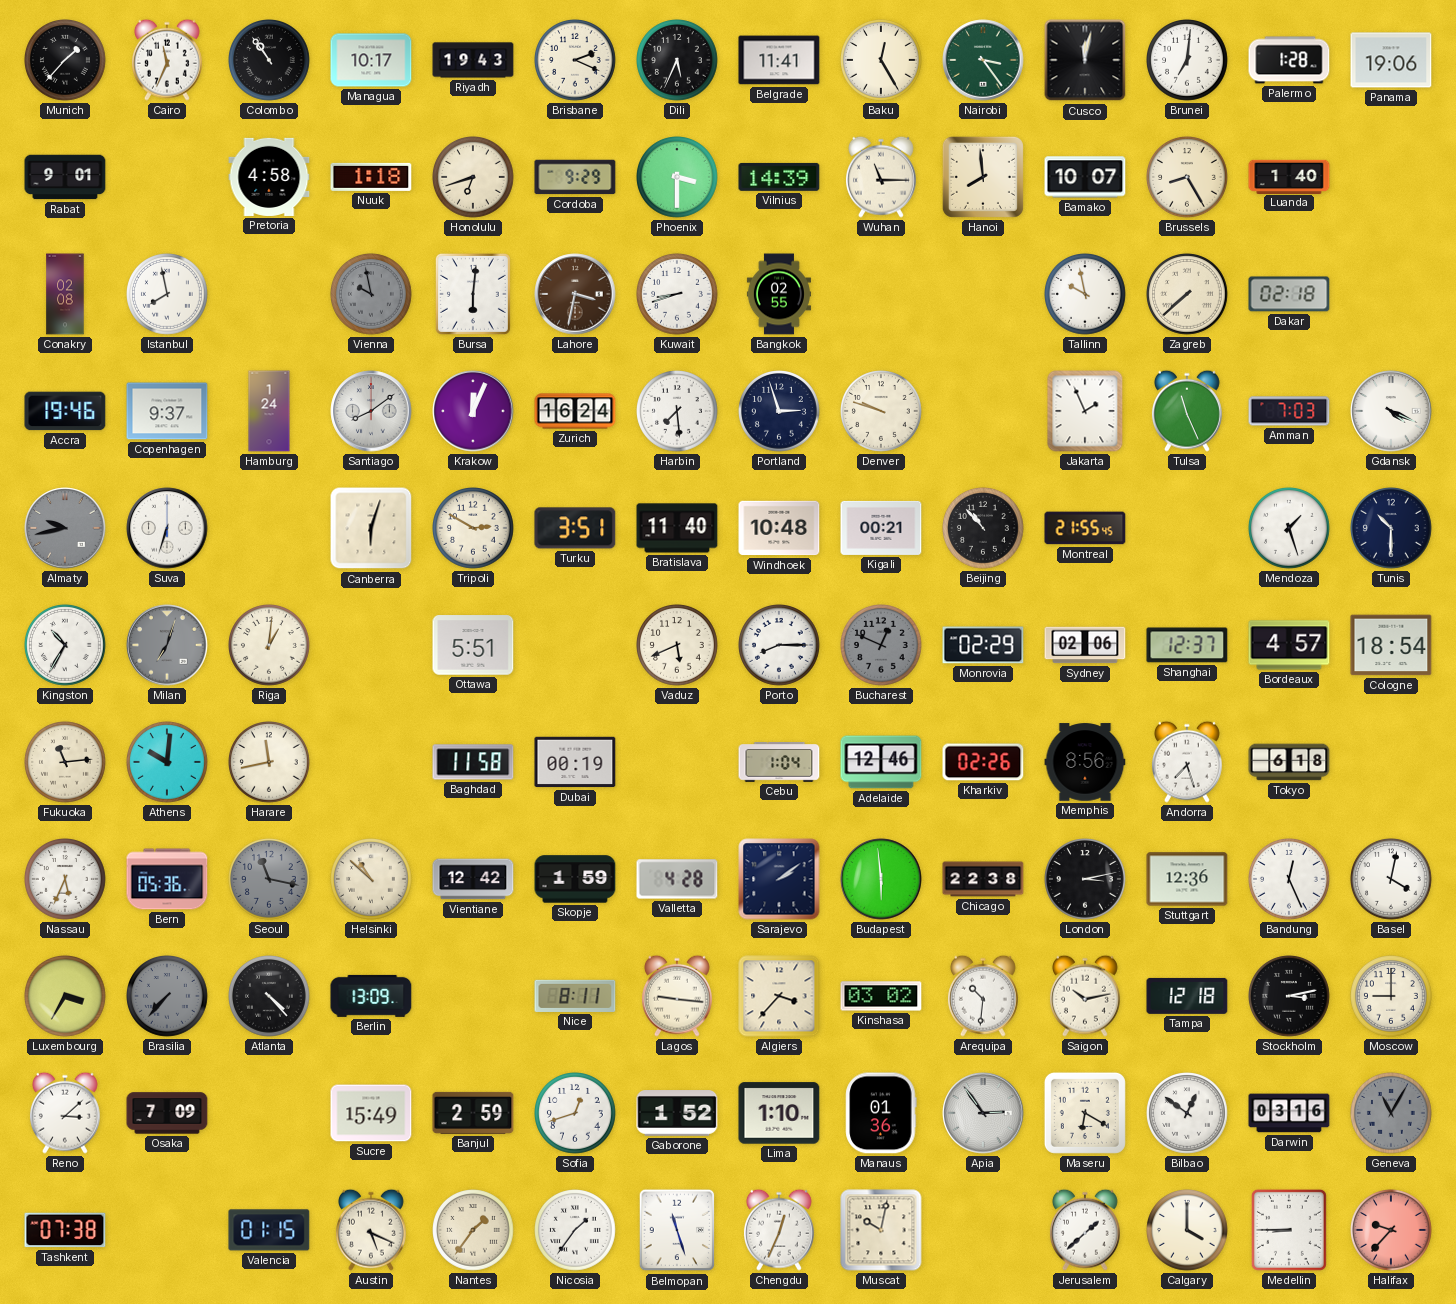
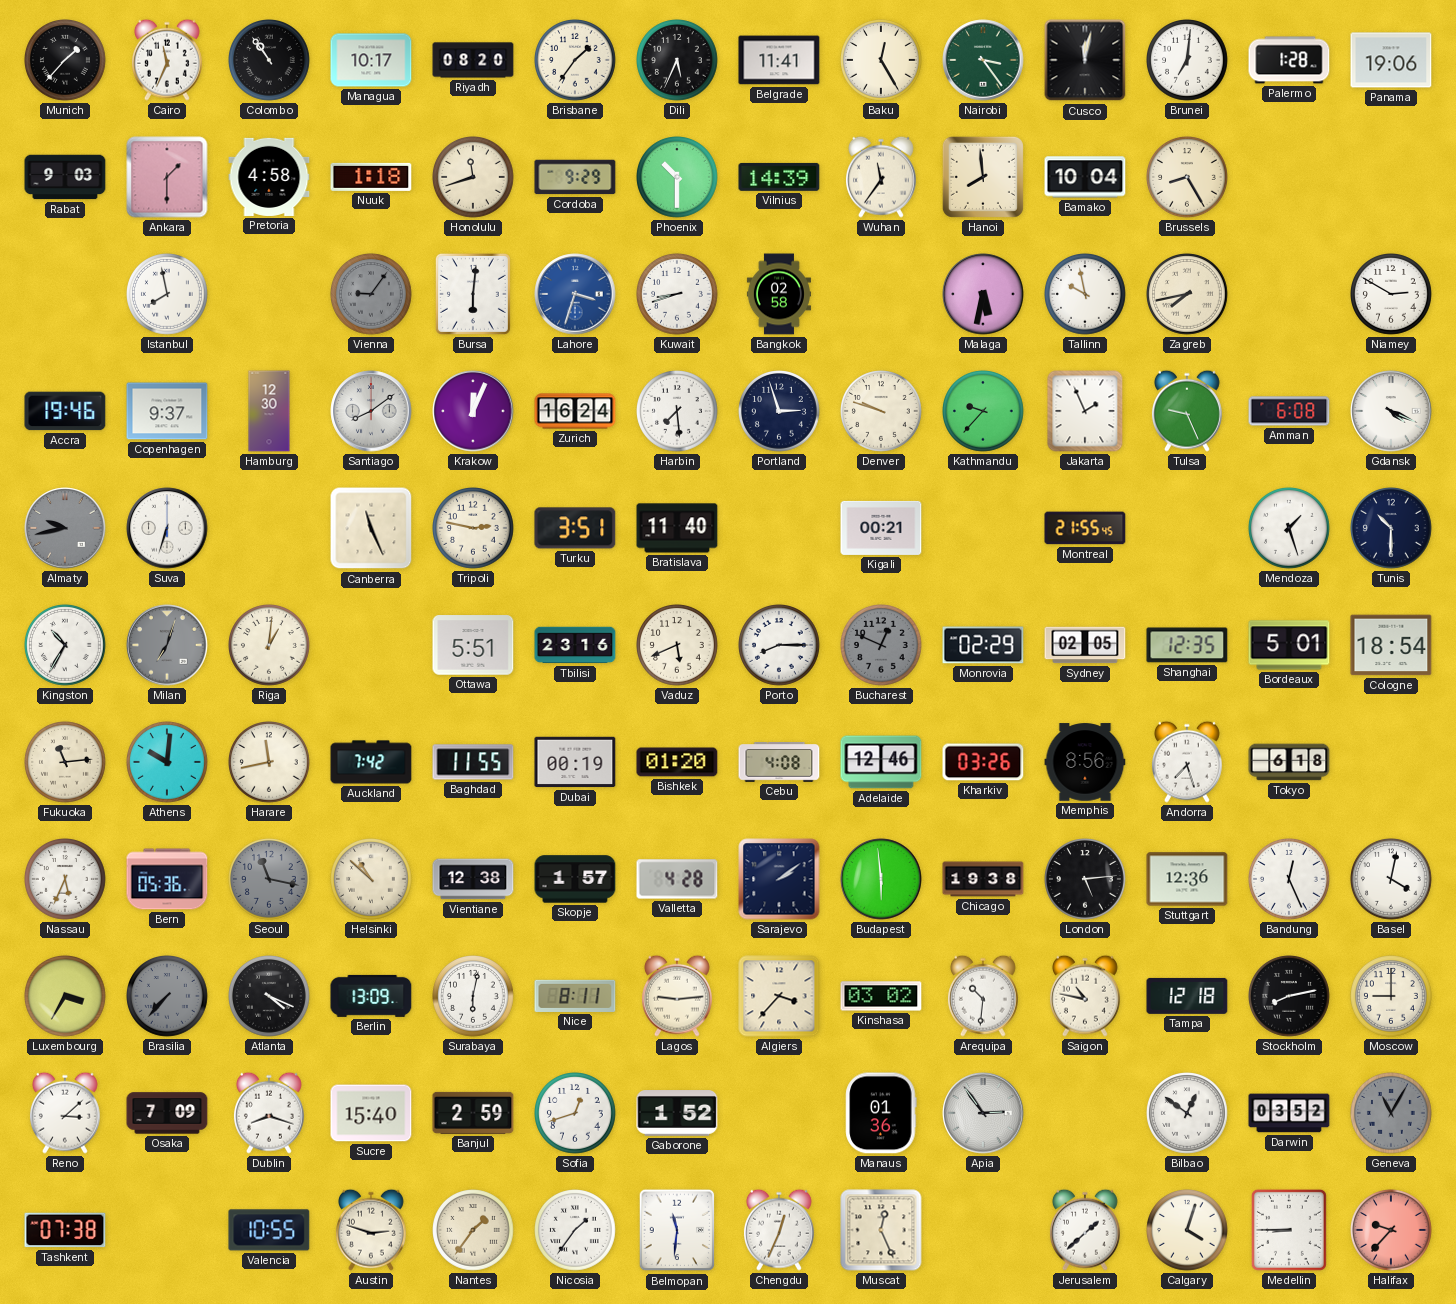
Riyadh: 19:43 -> 08:20
Brisbane: 2:19 -> 1:36
Rabat: 9:01 -> 9:03
Ankara: none -> 1:30
Honolulu: 6:42 -> 11:42
Phoenix: 3:30 -> 10:30
Wuhan: 11:15 -> 11:36
Bamako: 10:07 -> 10:04
Luanda: 1:40 -> none
Conakry: 02:08 -> none
Vienna: 9:58 -> 9:06
Lahore: 3:32 -> 3:33
Lahore dial: brown -> blue
Bangkok: 02:55 -> 02:58
Malaga: none -> 5:32
Zagreb: 7:38 -> 7:43
Dakar: 02:18 -> none
Niamey: none -> 2:50
Hamburg: 1:24 -> 12:30
Kathmandu: none -> 9:37
Tulsa: 11:26 -> 9:26
Amman: 7:03 -> 6:08
Canberra: 6:03 -> 11:26
Tripoli: 2:50 -> 2:47
Windhoek: 10:48 -> none
Beijing: 10:53 -> none
Tbilisi: none -> 23:16
Sydney: 02:06 -> 02:05
Shanghai: 12:37 -> 12:35
Bordeaux: 4:57 -> 5:01
Auckland: none -> 7:42
Baghdad: 11:58 -> 11:55
Bishkek: none -> 01:20
Cebu: 1:04 -> 4:08
Kharkiv: 02:26 -> 03:26
Vientiane: 12:42 -> 12:38
Skopje: 1:59 -> 1:57
Chicago: 22:38 -> 19:38
London: 3:13 -> 5:14
Atlanta: 4:23 -> 4:19
Surabaya: none -> 6:02
Lagos: 9:16 -> 9:14
Saigon: 10:13 -> 10:47
Stockholm: 3:13 -> 8:13
Dublin: none -> 8:18
Sucre: 15:49 -> 15:40
Lima: 1:10 -> none
Maseru: 6:20 -> none
Darwin: 03:16 -> 03:52
Valencia: 01:15 -> 10:55
Austin: 5:19 -> 2:48
Belmopan: 11:27 -> 11:31
Muscat: 10:02 -> 12:26
Calgary: 4:00 -> 4:03
